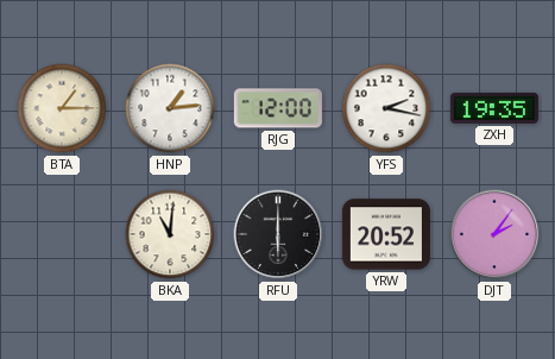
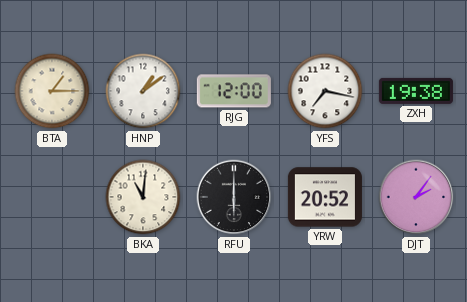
HNP: 1:14 -> 1:09
YFS: 2:17 -> 7:17
ZXH: 19:35 -> 19:38
